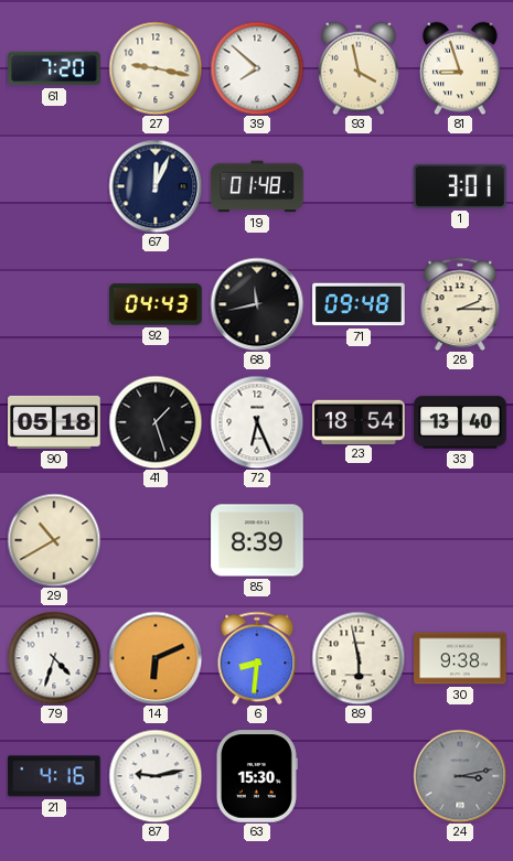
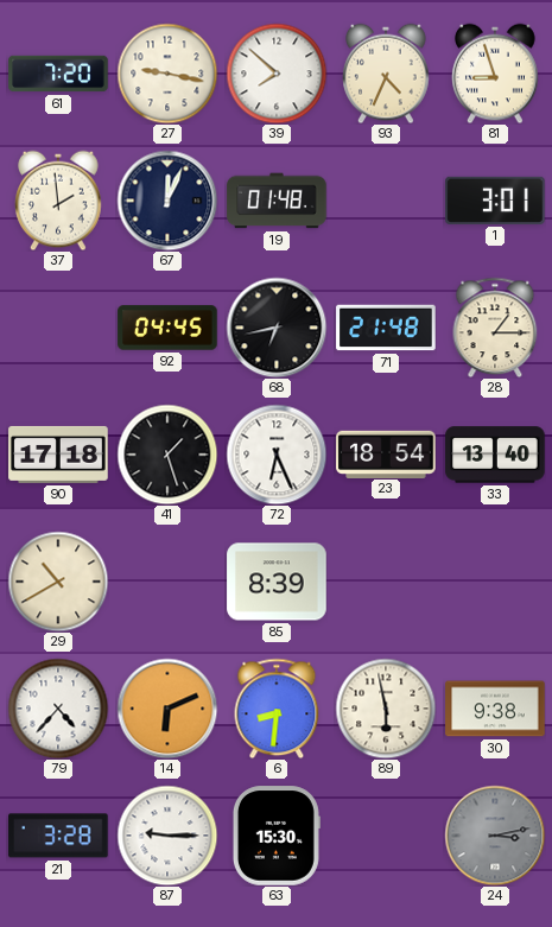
93: 3:58 -> 4:34
37: none -> 1:59
92: 04:43 -> 04:45
68: 11:43 -> 6:43
71: 09:48 -> 21:48
28: 2:15 -> 1:15
90: 05:18 -> 17:18
79: 4:33 -> 4:37
21: 4:16 -> 3:28
87: 9:13 -> 9:15
